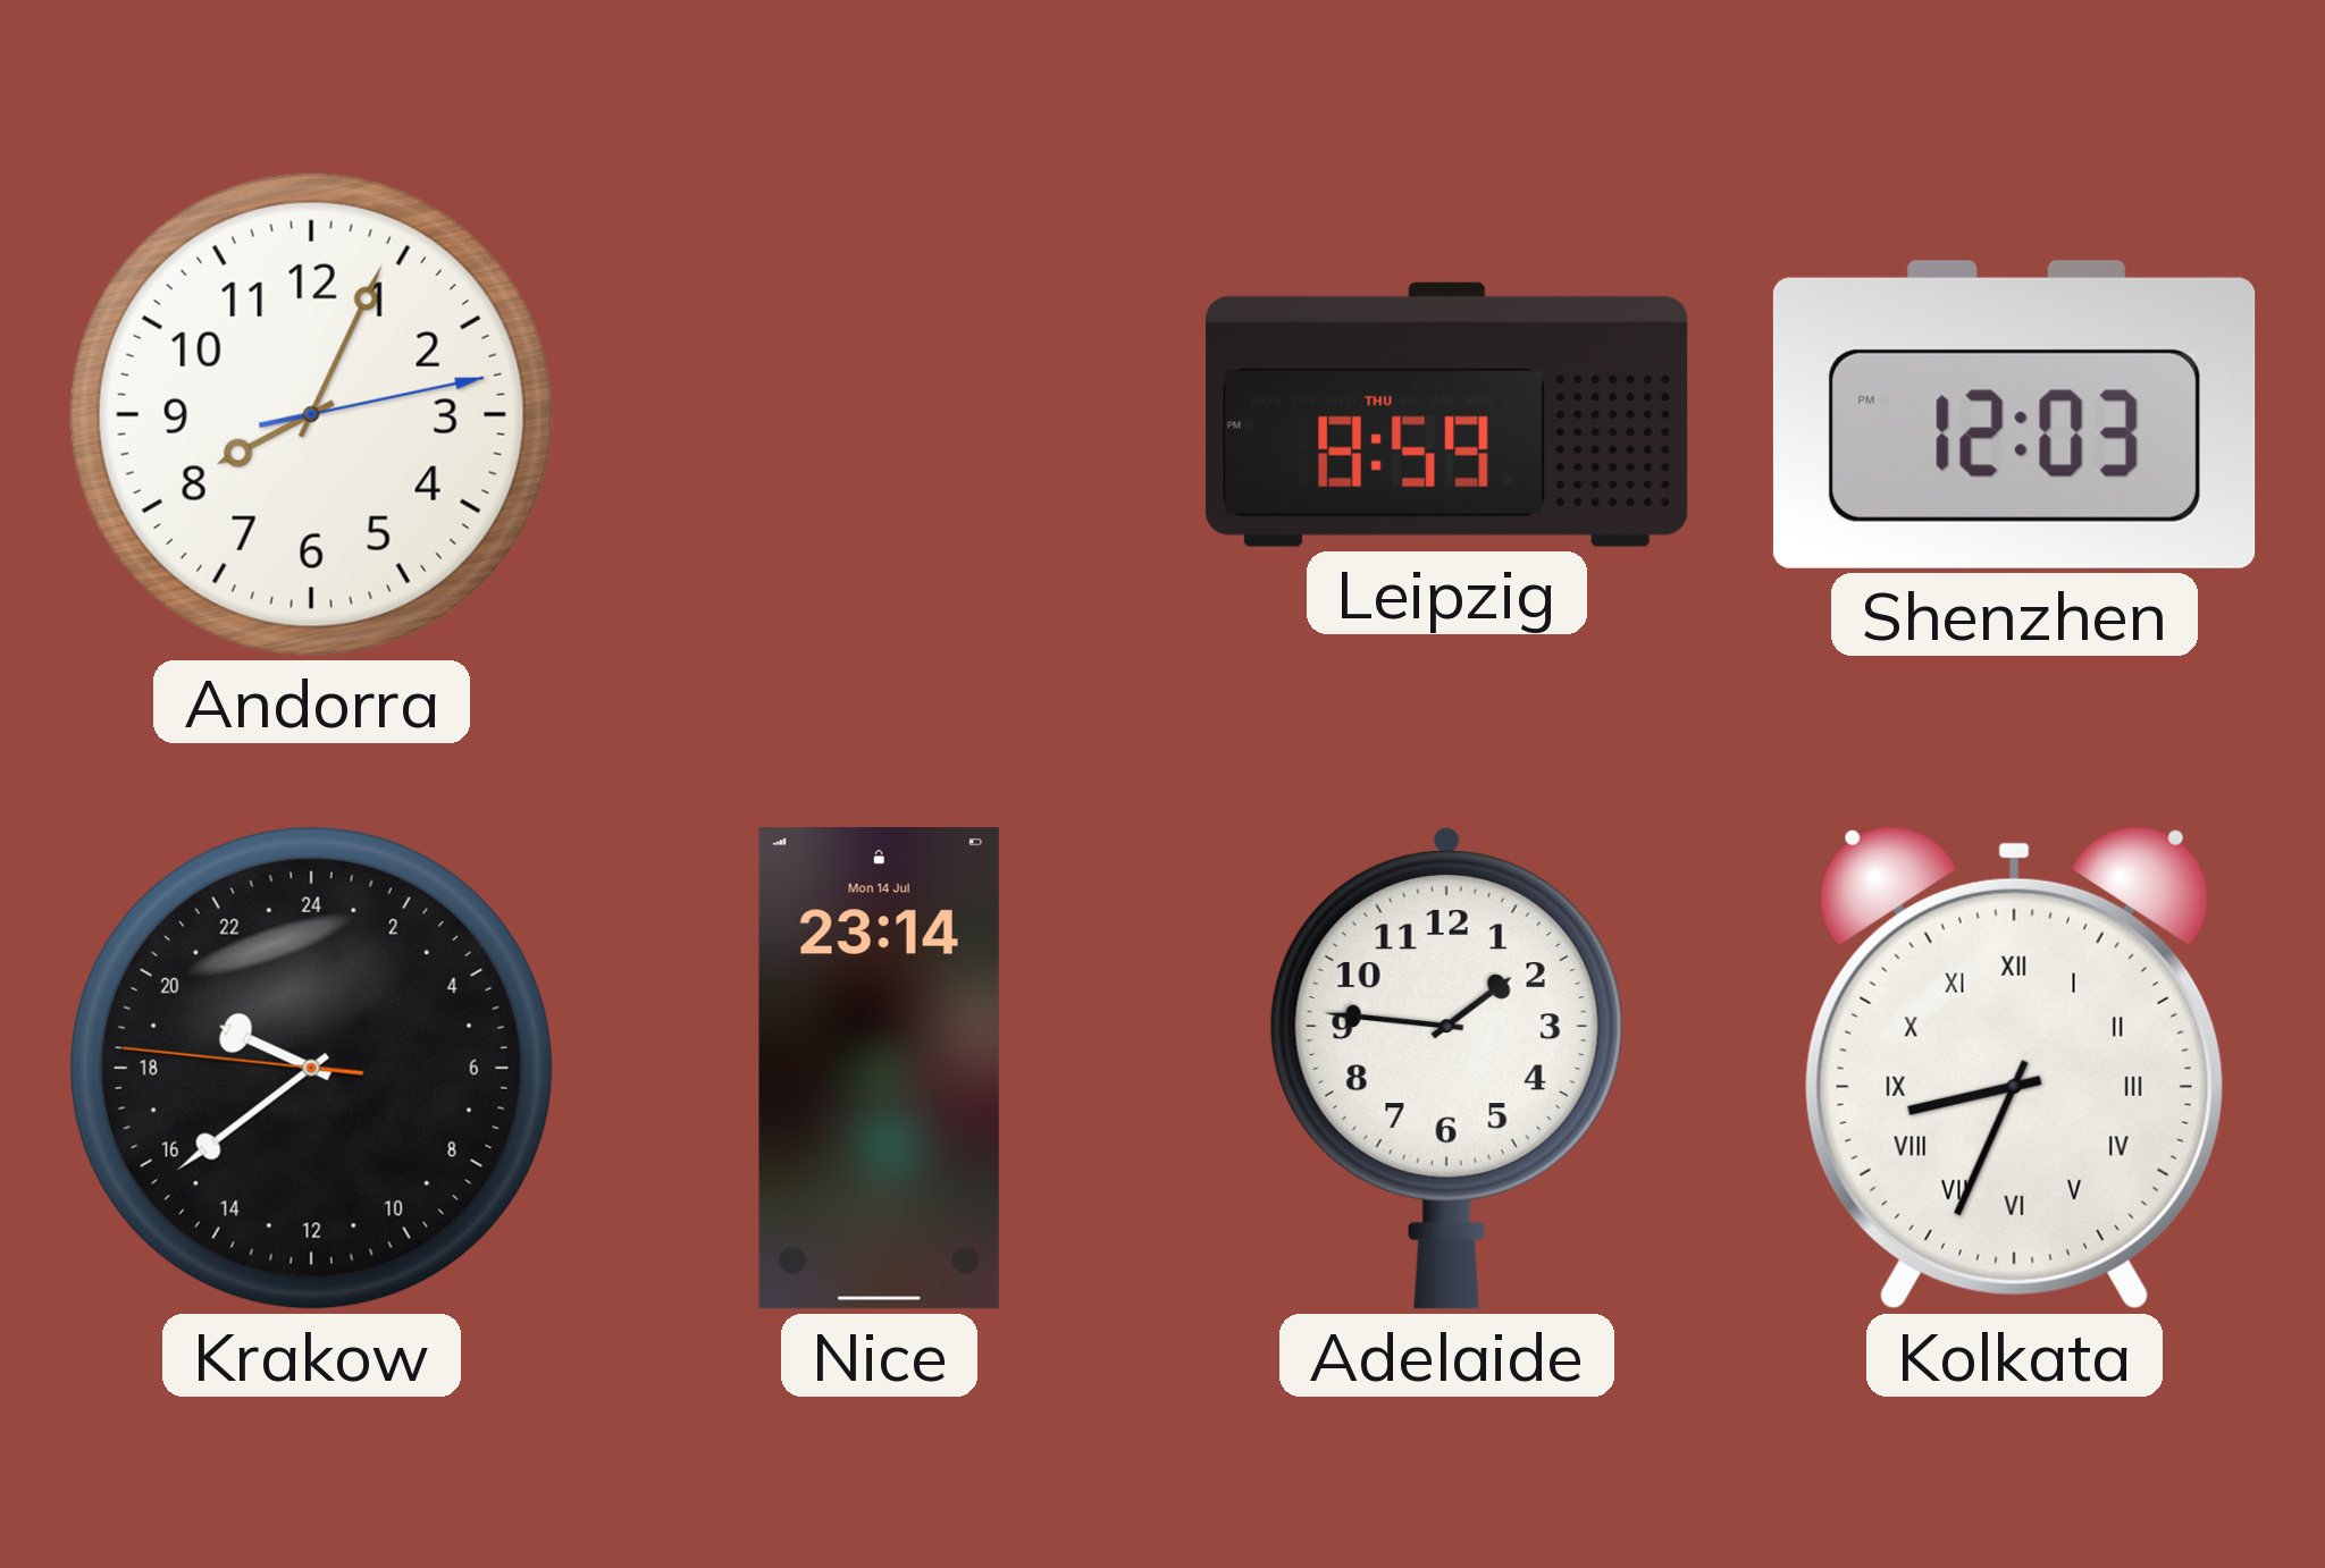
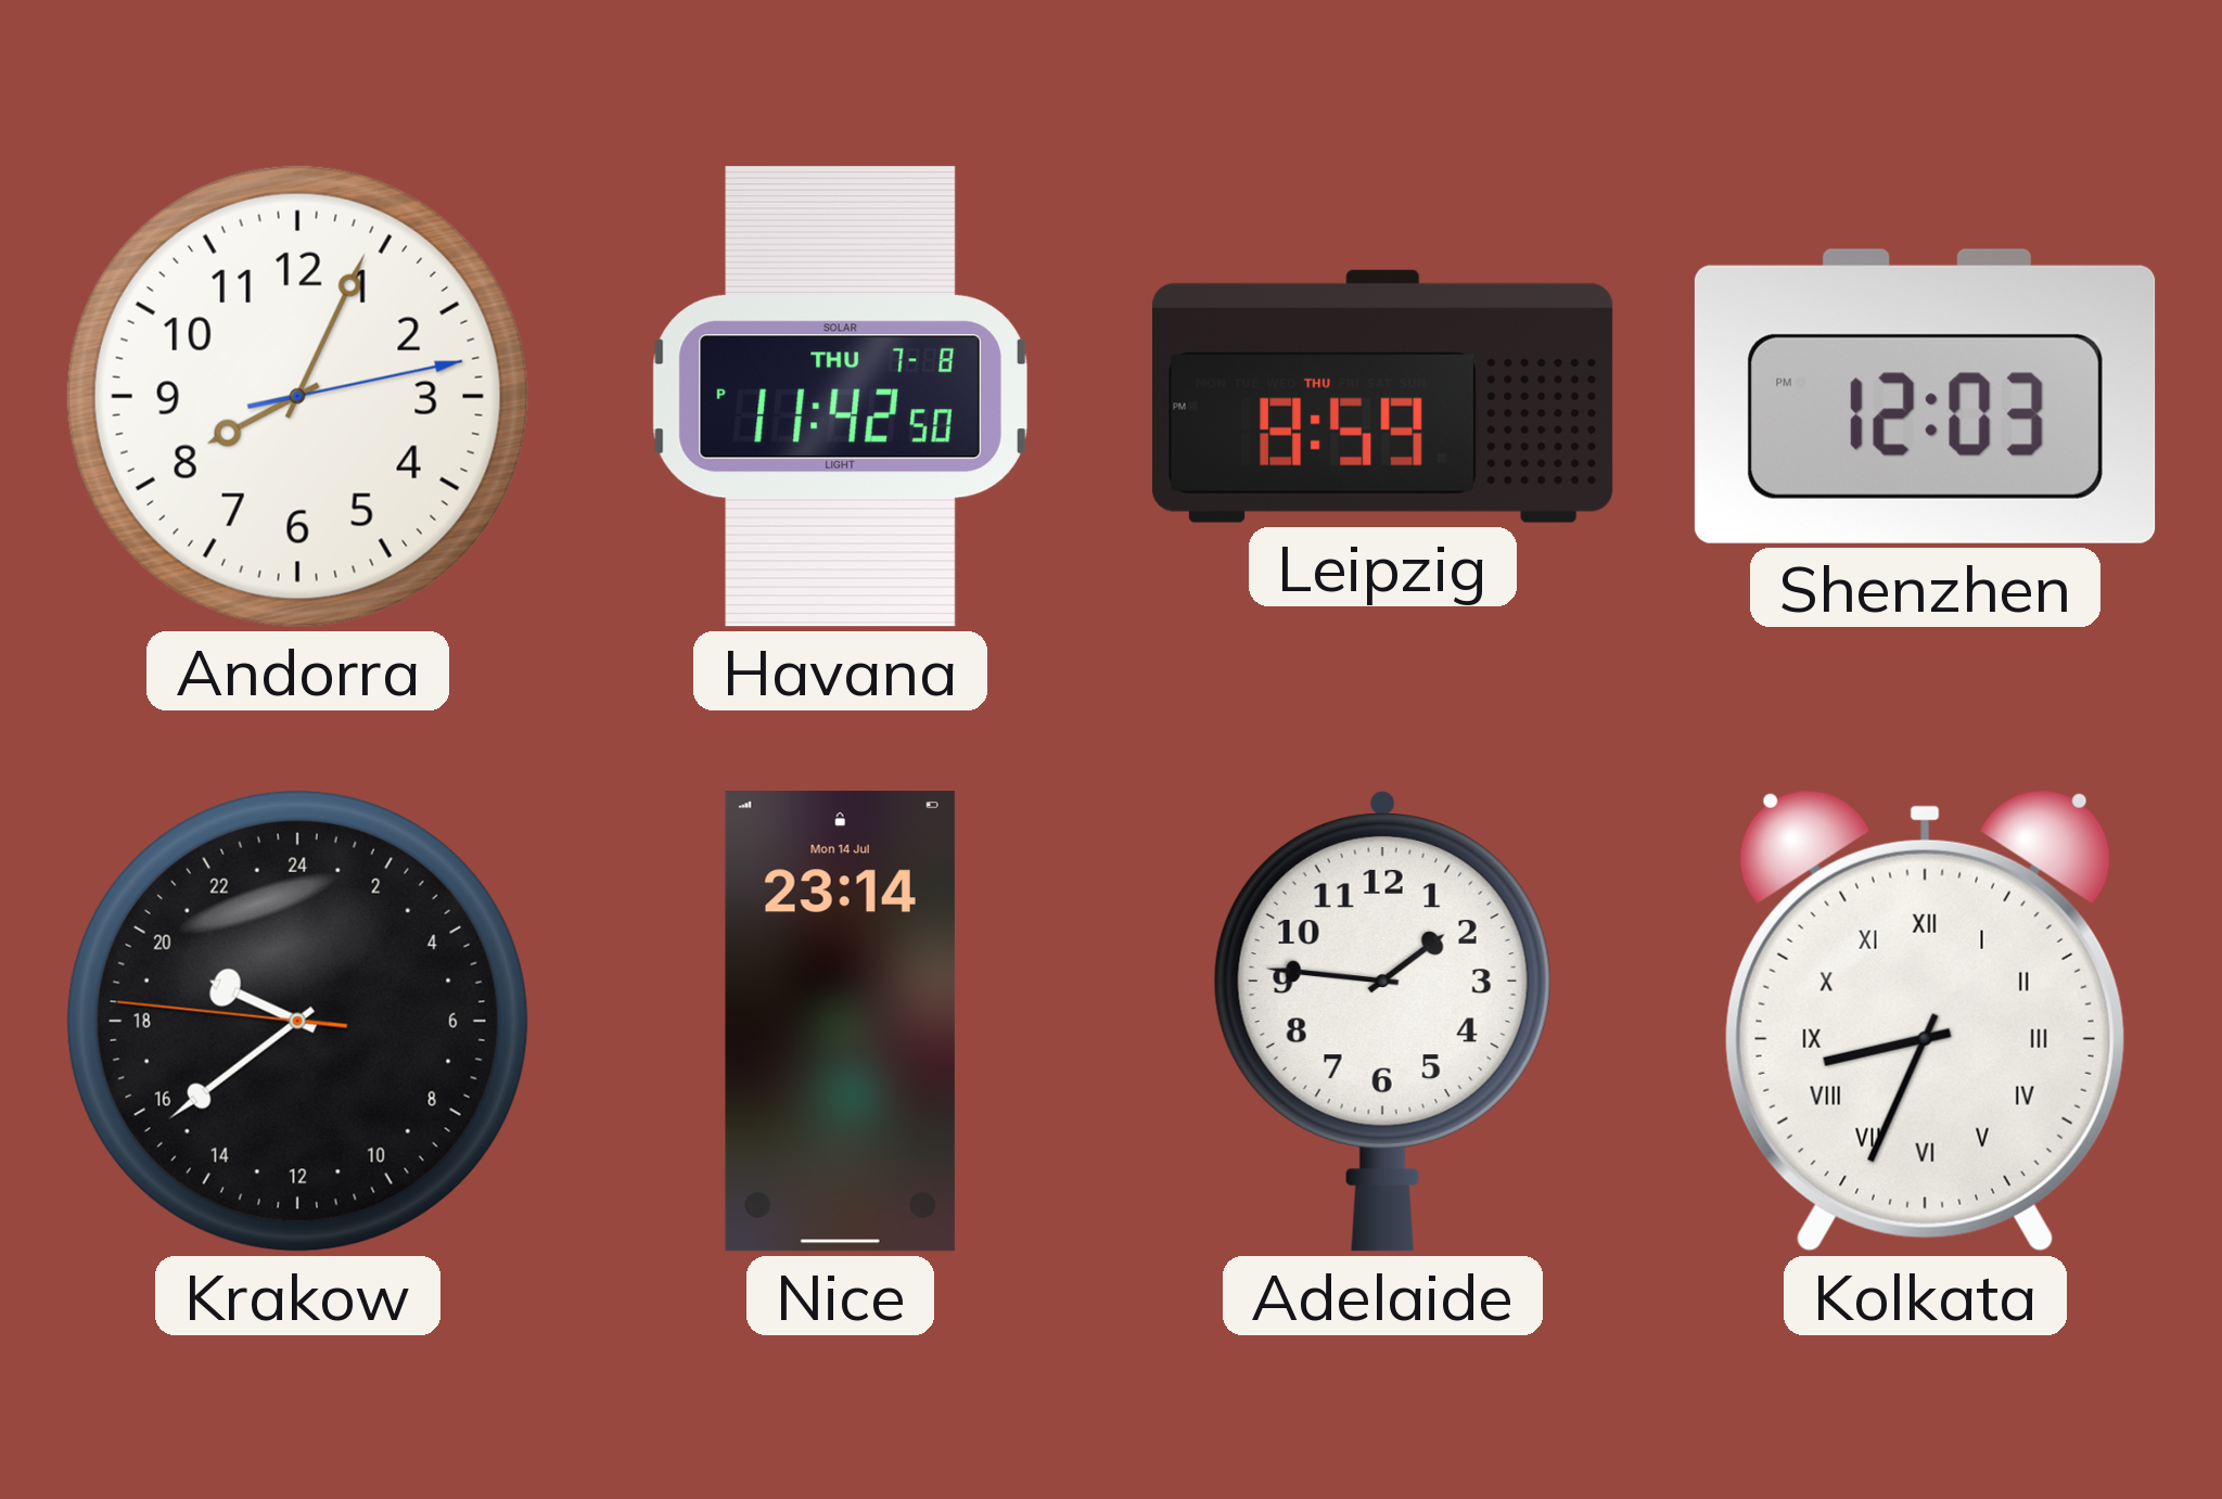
Havana: none -> 11:42
